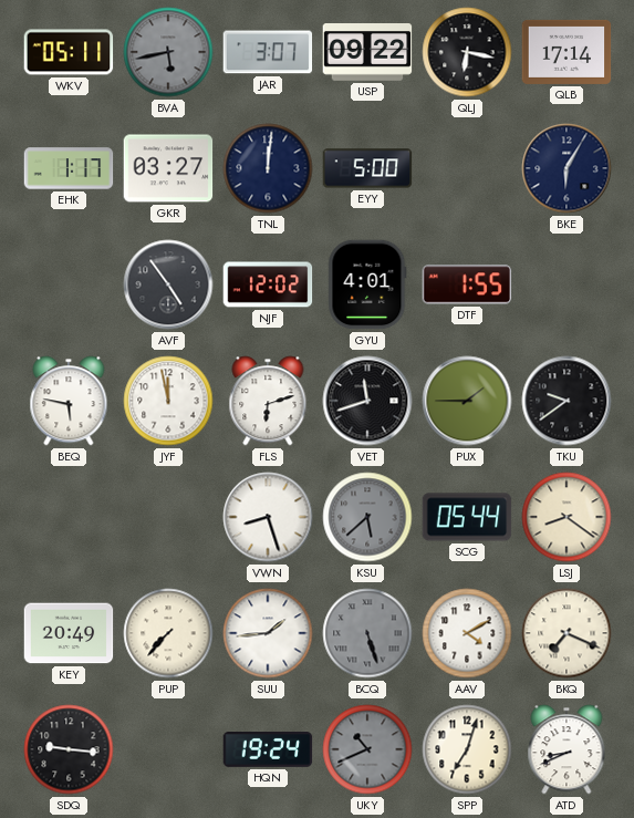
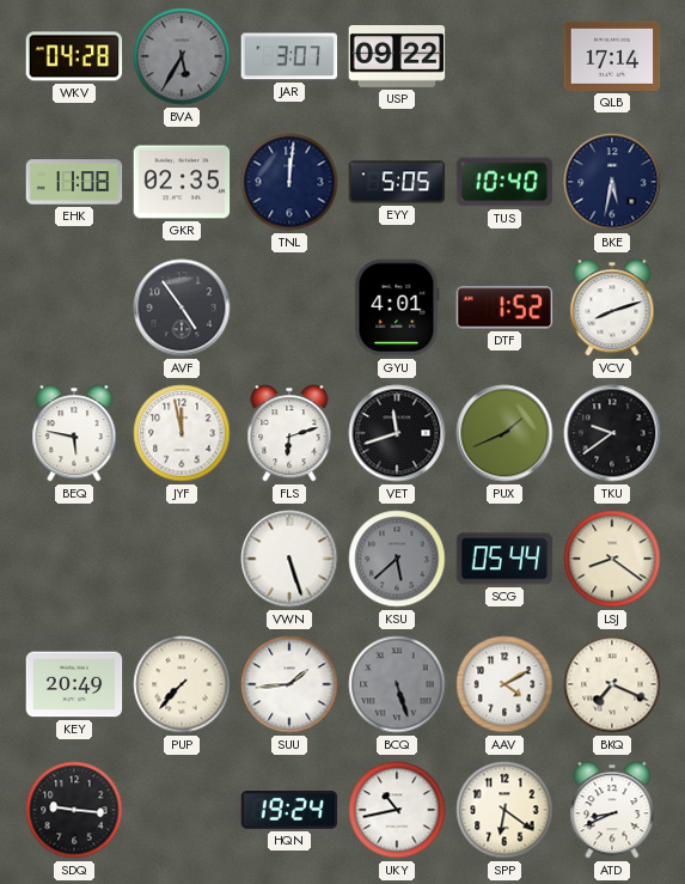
WKV: 05:11 -> 04:28
BVA: 5:43 -> 5:35
QLJ: 6:17 -> none
EHK: 1:17 -> 11:08
GKR: 03:27 -> 02:35
EYY: 5:00 -> 5:05
TUS: none -> 10:40
BKE: 6:05 -> 5:32
NJF: 12:02 -> none
DTF: 1:55 -> 1:52
VCV: none -> 8:12
PUX: 1:45 -> 1:41
VWN: 8:27 -> 5:27
UKY: 10:41 -> 10:43
UKY dial: grey -> white
SPP: 7:03 -> 6:21
